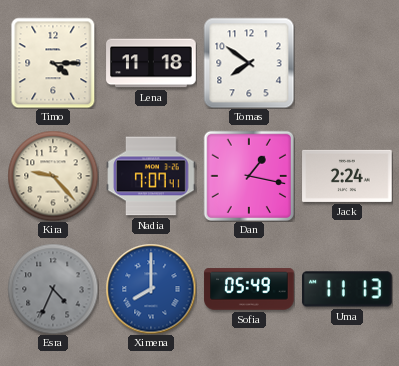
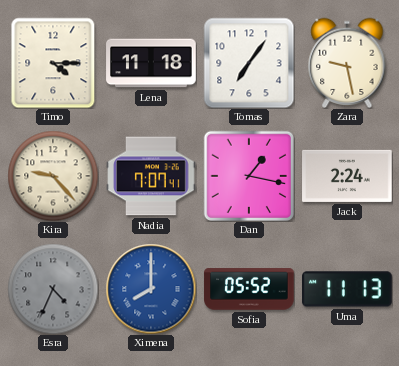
Tomas: 7:51 -> 7:06
Zara: none -> 9:28
Sofia: 05:49 -> 05:52
